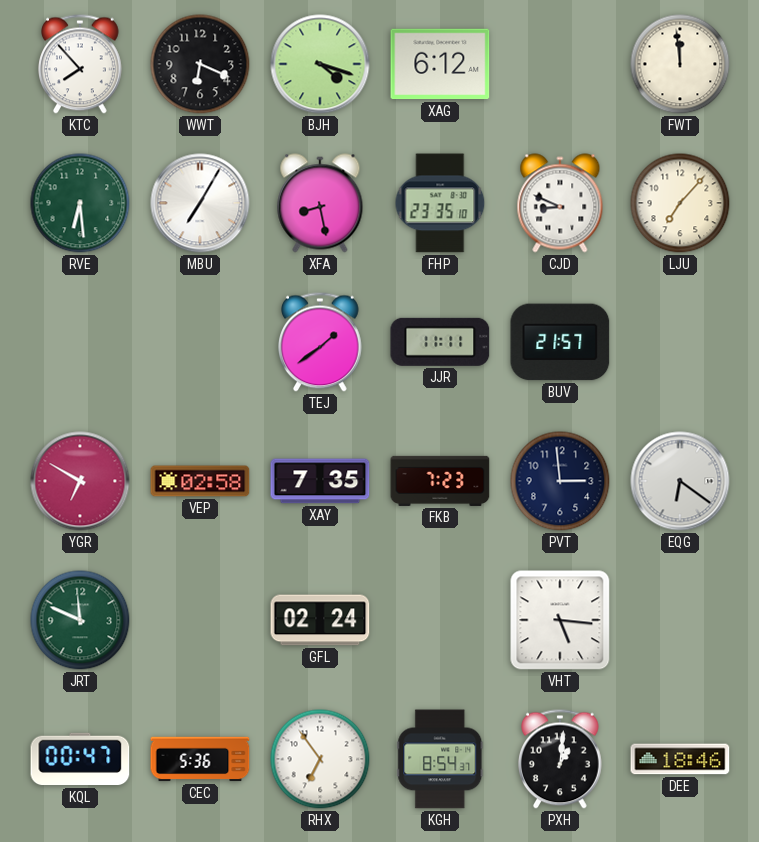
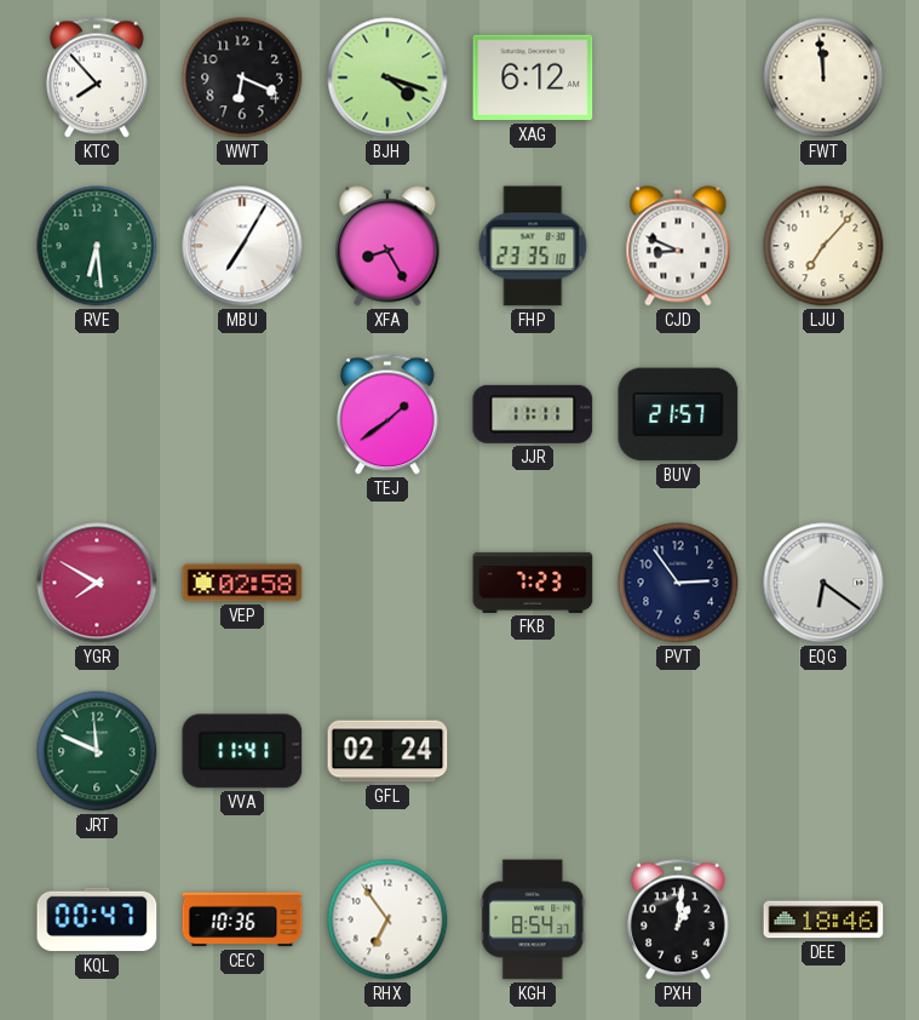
XFA: 8:28 -> 8:25
YGR: 6:50 -> 7:50
XAY: 7:35 -> none
PVT: 2:59 -> 2:54
VVA: none -> 11:41
VHT: 5:16 -> none
CEC: 5:36 -> 10:36
